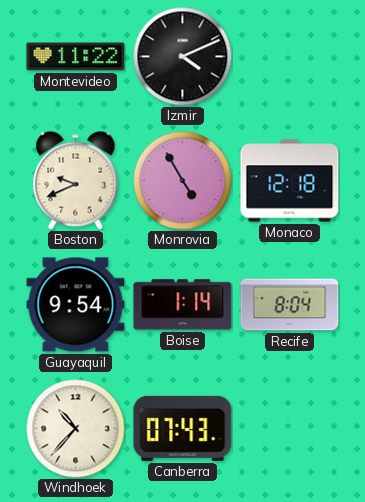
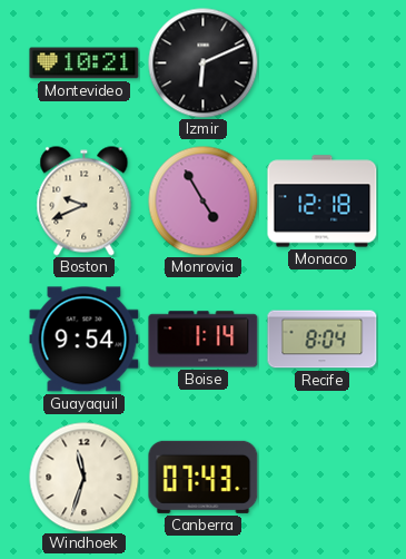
Montevideo: 11:22 -> 10:21
Izmir: 4:11 -> 6:11
Windhoek: 10:37 -> 11:33
